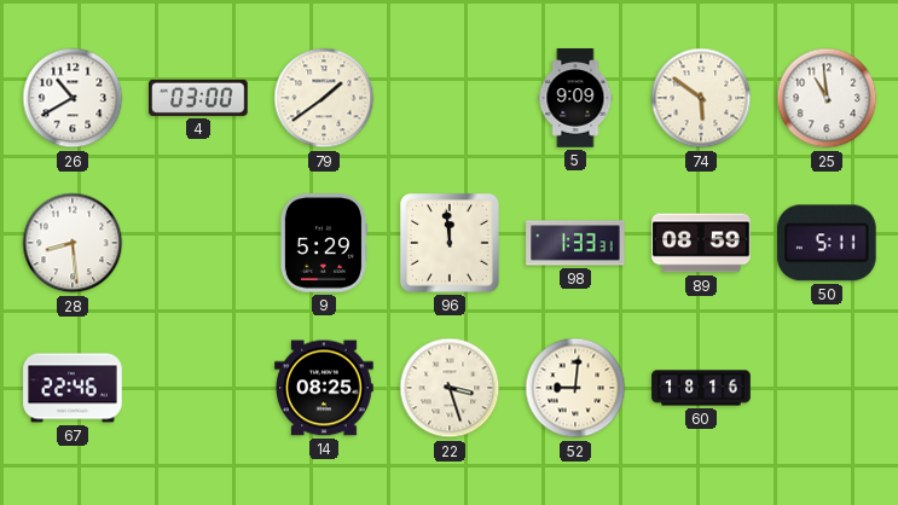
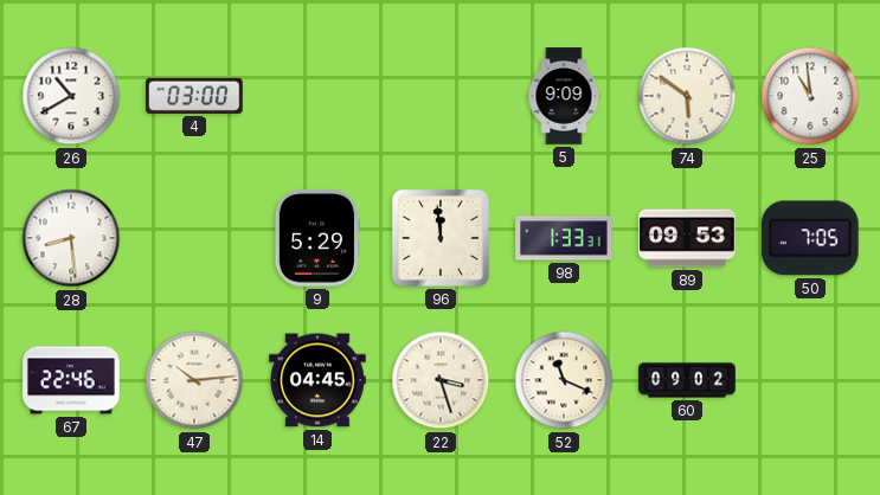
79: 1:39 -> none
89: 08:59 -> 09:53
50: 5:11 -> 7:05
47: none -> 10:14
14: 08:25 -> 04:45
52: 9:01 -> 11:19
60: 18:16 -> 09:02
